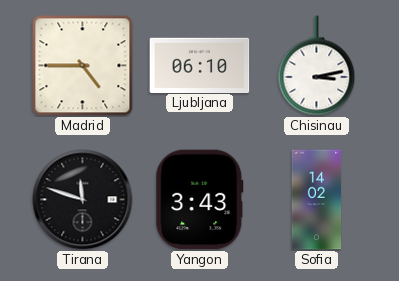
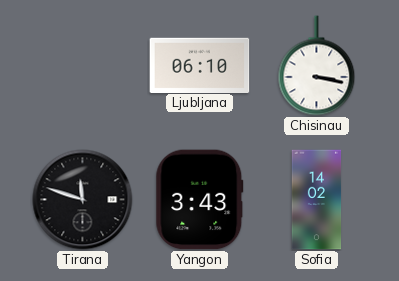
Madrid: 4:45 -> none
Chisinau: 3:13 -> 3:17
